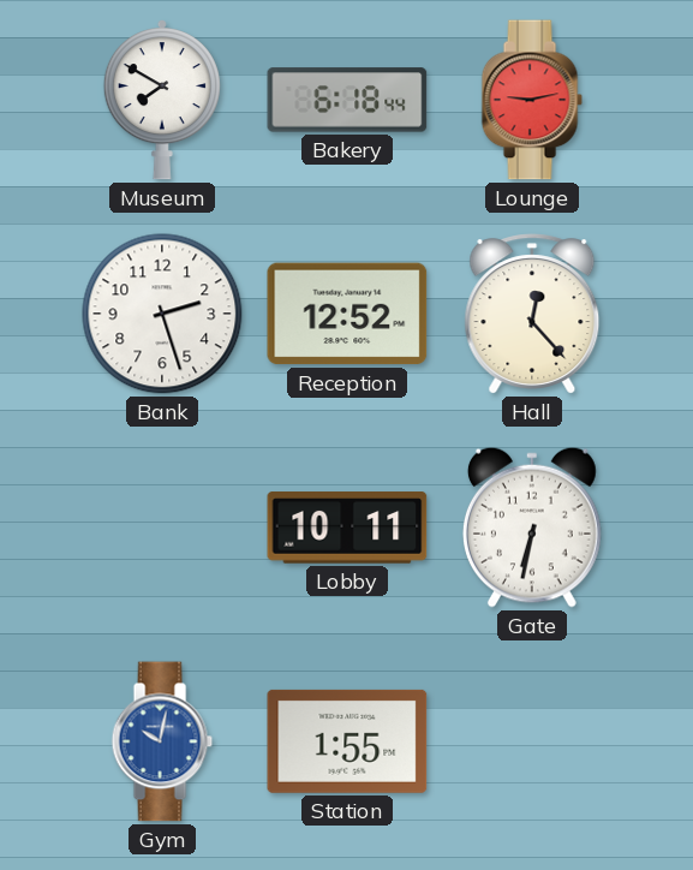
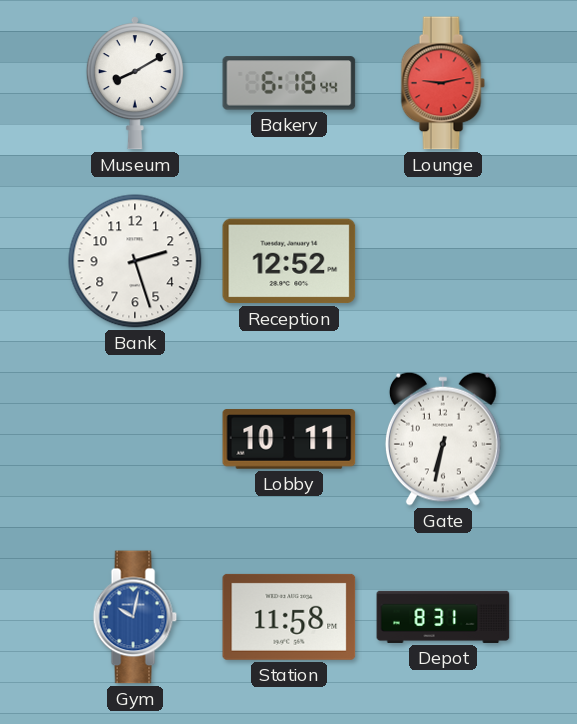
Museum: 7:50 -> 8:10
Hall: 12:23 -> none
Station: 1:55 -> 11:58
Depot: none -> 8:31
